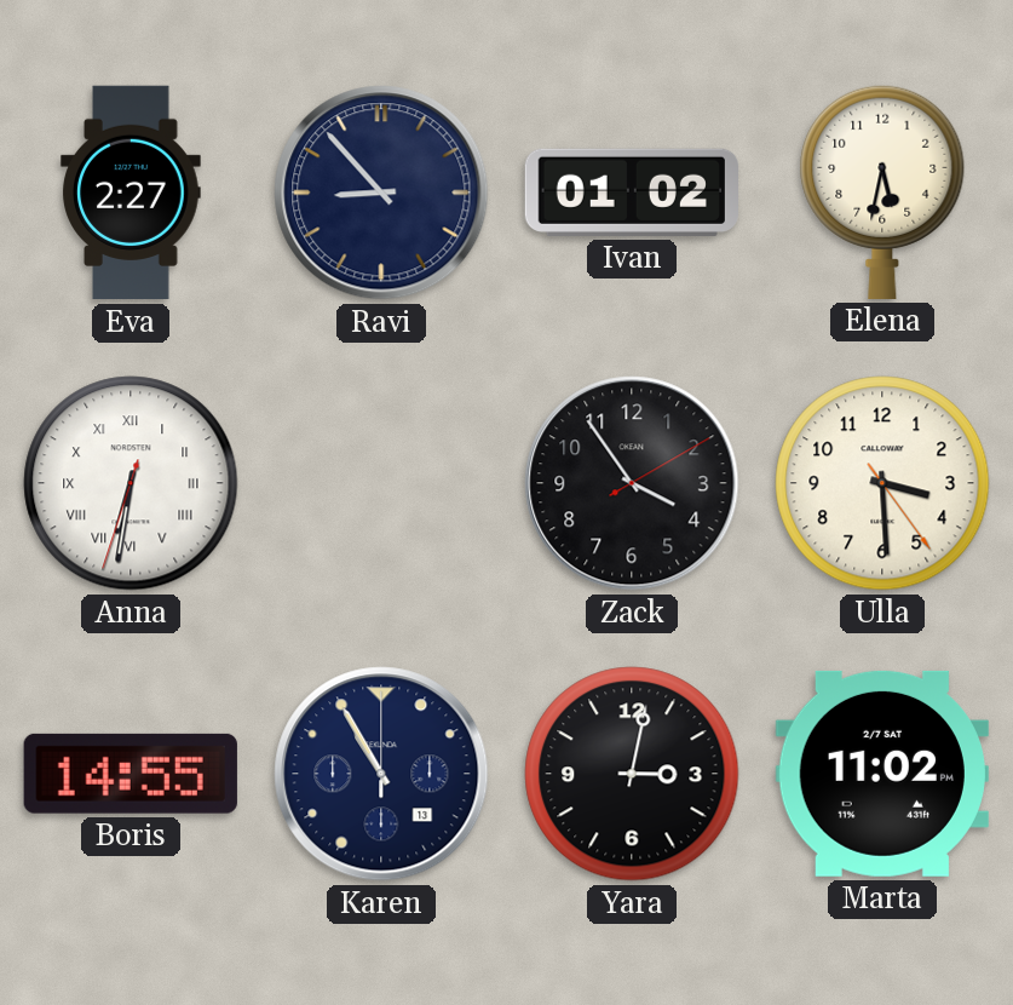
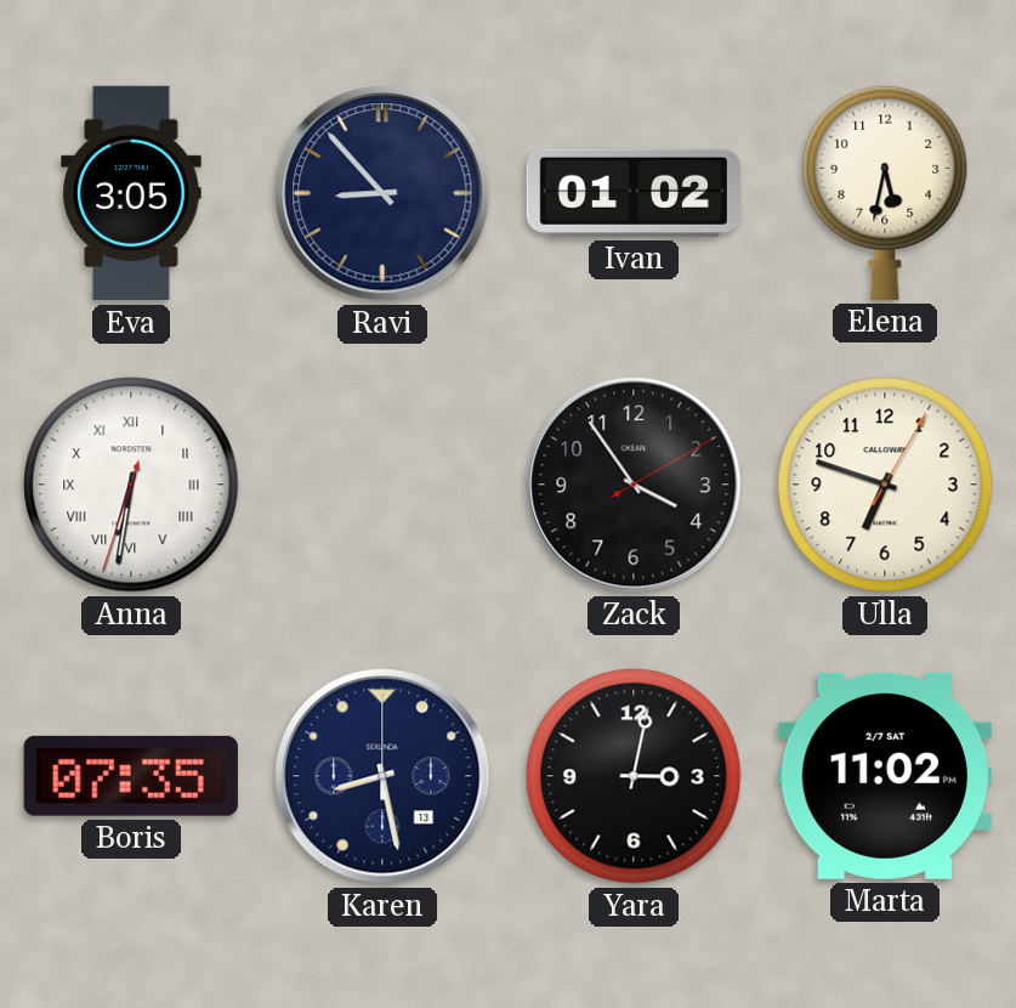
Eva: 2:27 -> 3:05
Ulla: 3:29 -> 6:48
Boris: 14:55 -> 07:35
Karen: 10:55 -> 8:28
